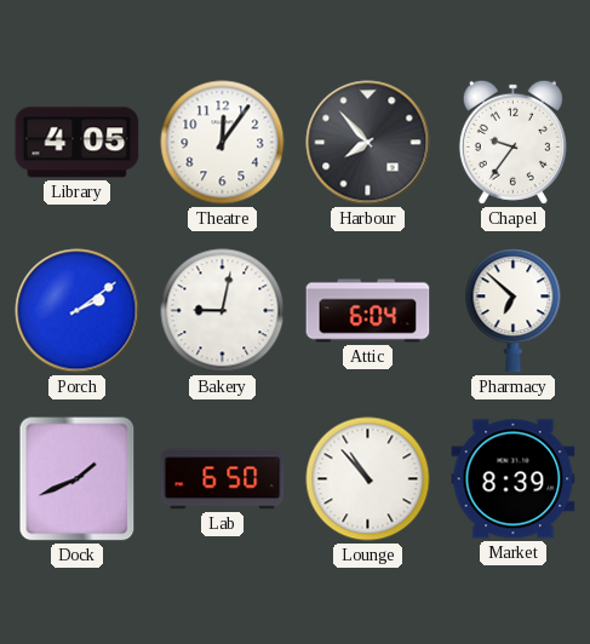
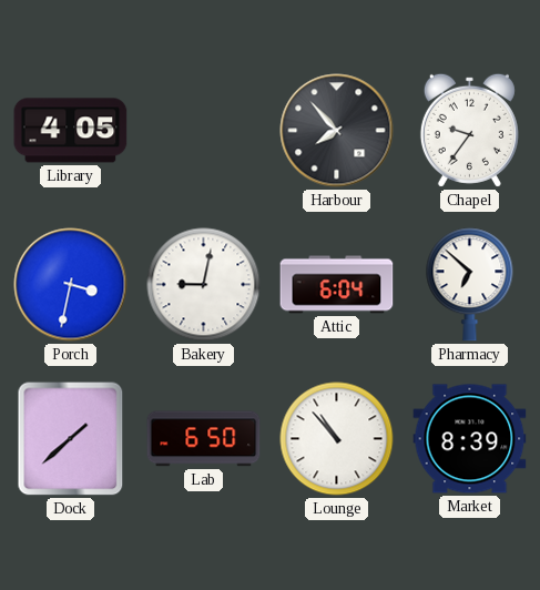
Theatre: 12:06 -> none
Porch: 2:09 -> 3:32
Dock: 1:41 -> 1:38
